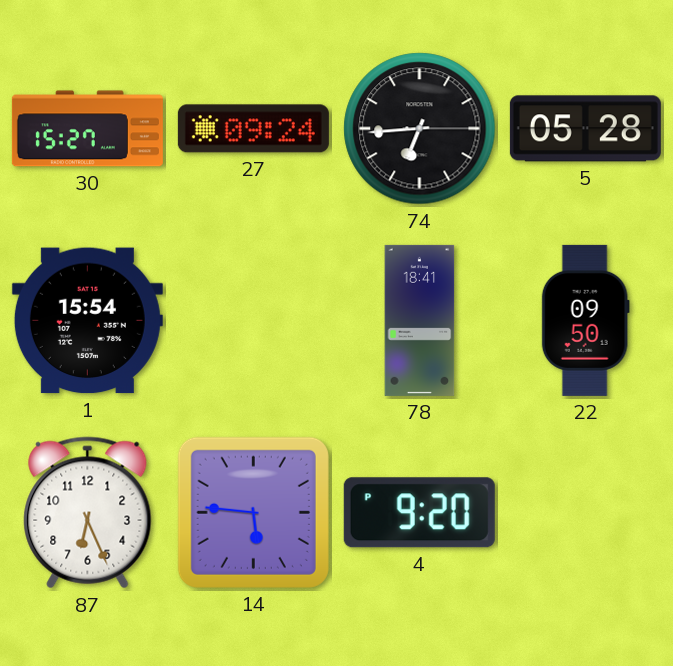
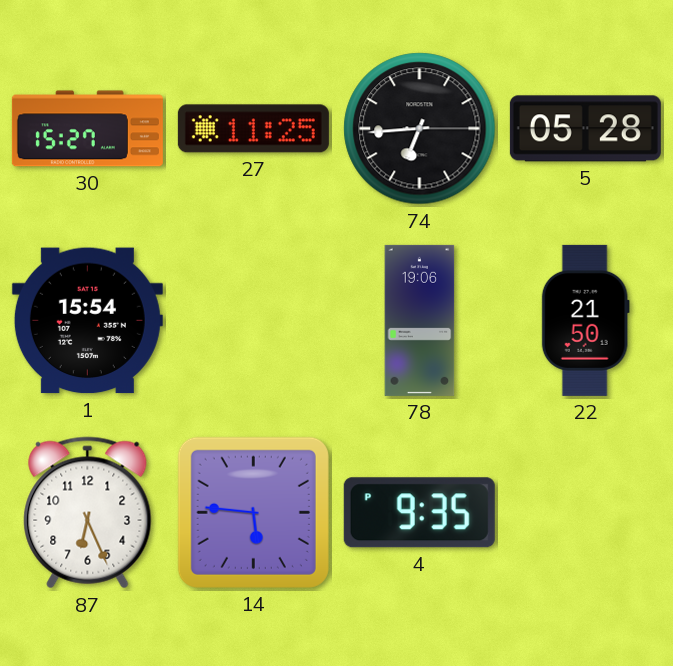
27: 09:24 -> 11:25
78: 18:41 -> 19:06
22: 09:50 -> 21:50
4: 9:20 -> 9:35
